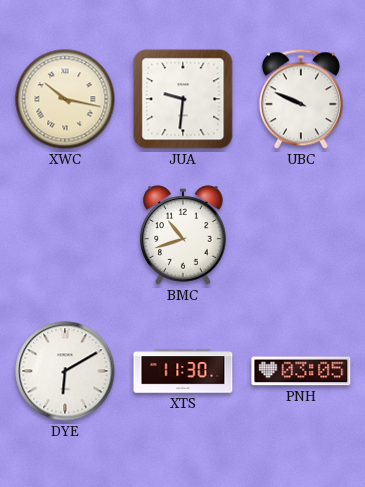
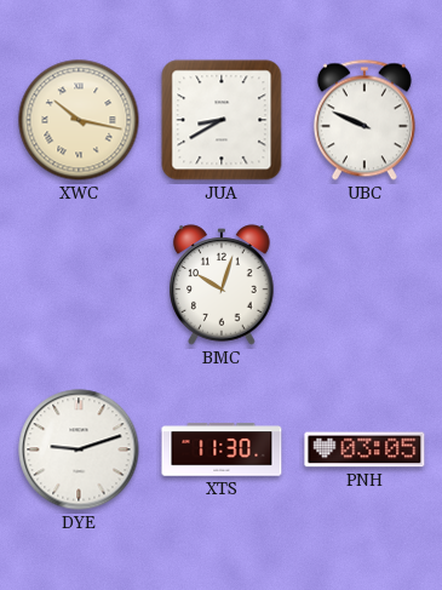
JUA: 9:31 -> 8:40
BMC: 10:42 -> 10:03
DYE: 6:10 -> 9:12
